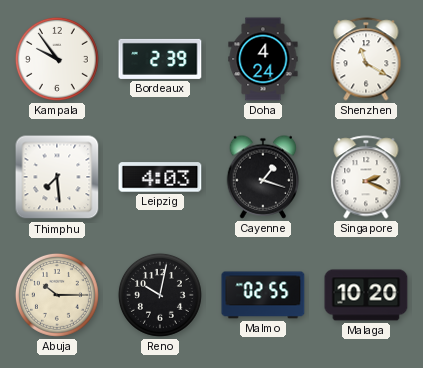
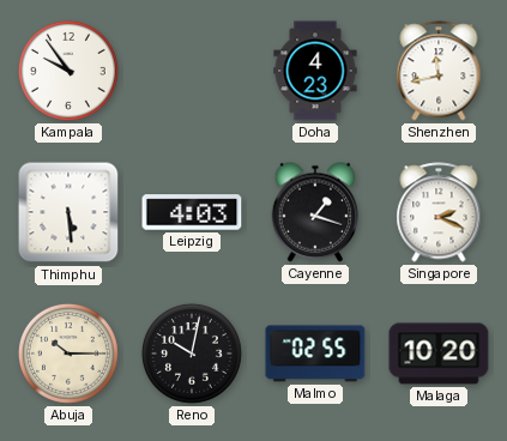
Bordeaux: 2:39 -> none
Doha: 4:24 -> 4:23
Shenzhen: 11:20 -> 11:43
Thimphu: 7:29 -> 5:29
